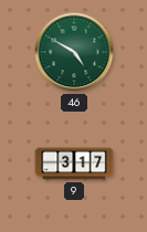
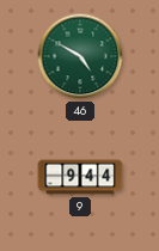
9: 3:17 -> 9:44
